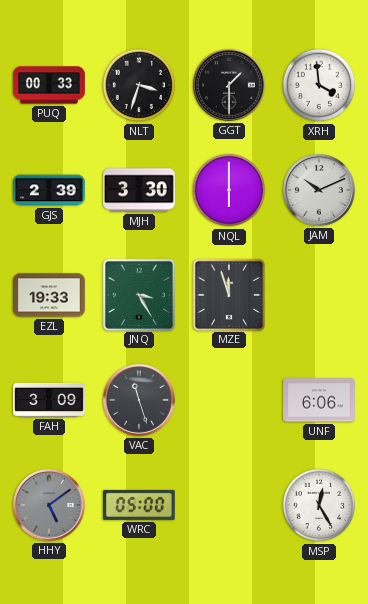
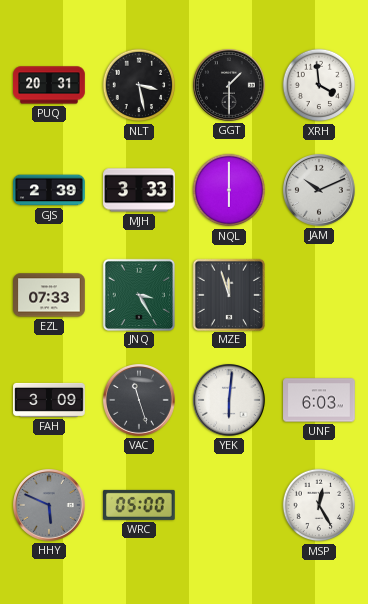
PUQ: 00:33 -> 20:31
NLT: 3:33 -> 3:28
MJH: 3:30 -> 3:33
EZL: 19:33 -> 07:33
YEK: none -> 6:01
UNF: 6:06 -> 6:03
HHY: 5:09 -> 5:49
